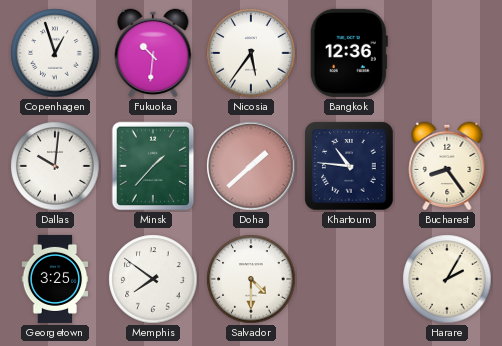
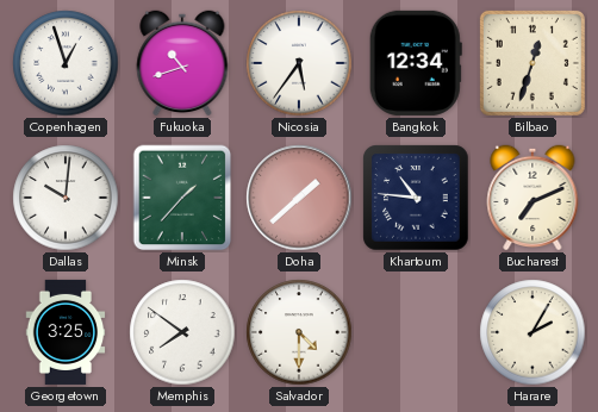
Fukuoka: 10:31 -> 10:42
Bangkok: 12:36 -> 12:34
Bilbao: none -> 12:33
Bucharest: 8:24 -> 7:11
